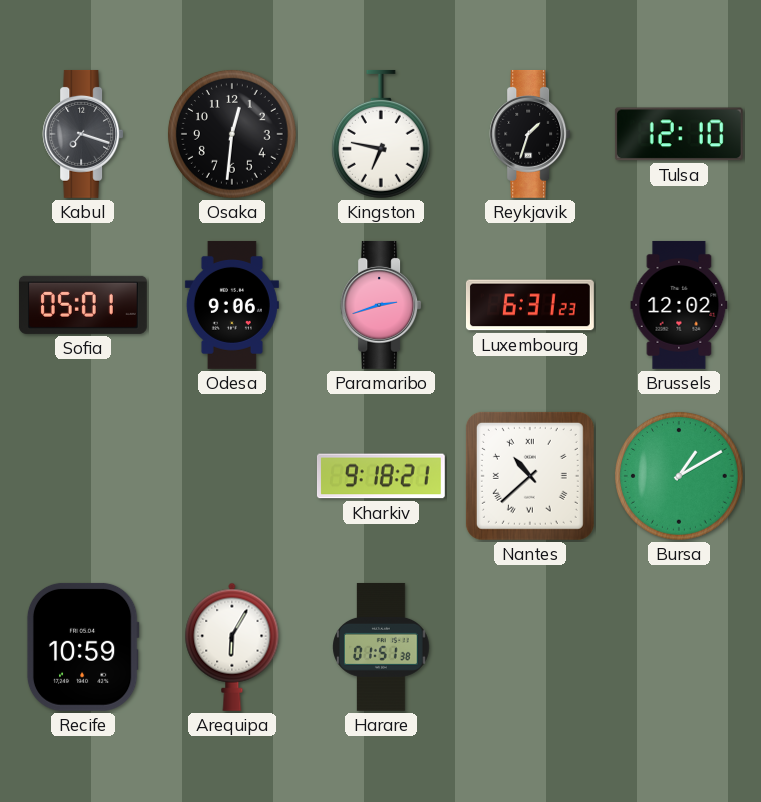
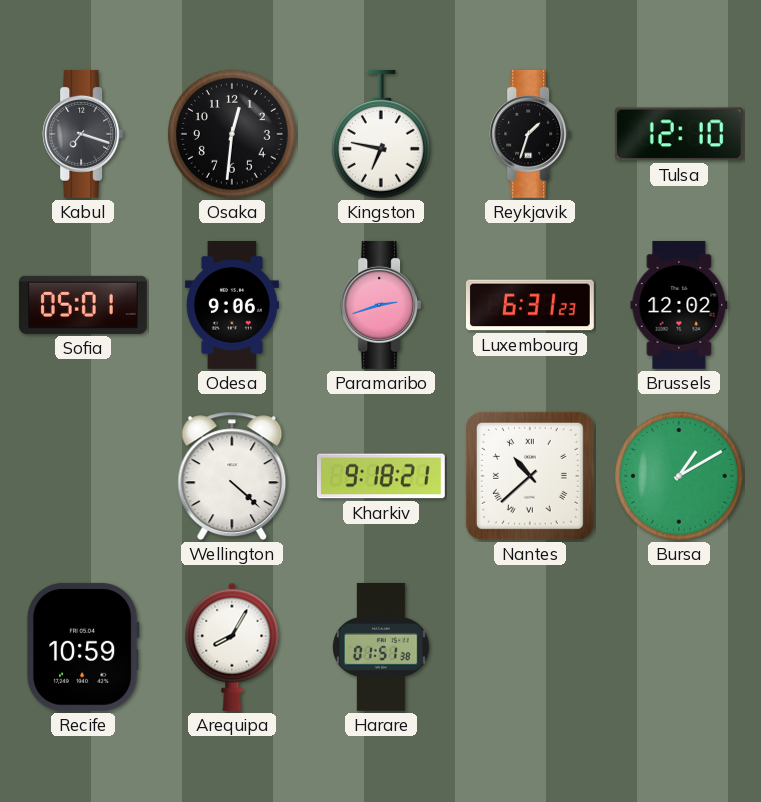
Wellington: none -> 4:22
Arequipa: 6:05 -> 8:05
